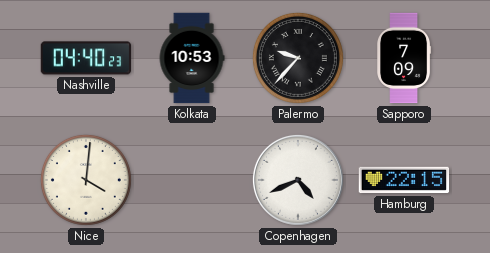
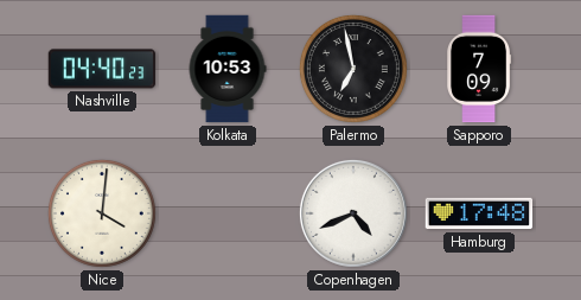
Palermo: 9:37 -> 6:58
Hamburg: 22:15 -> 17:48
